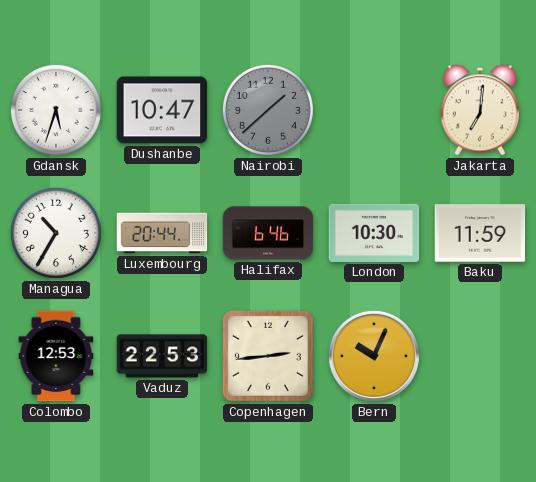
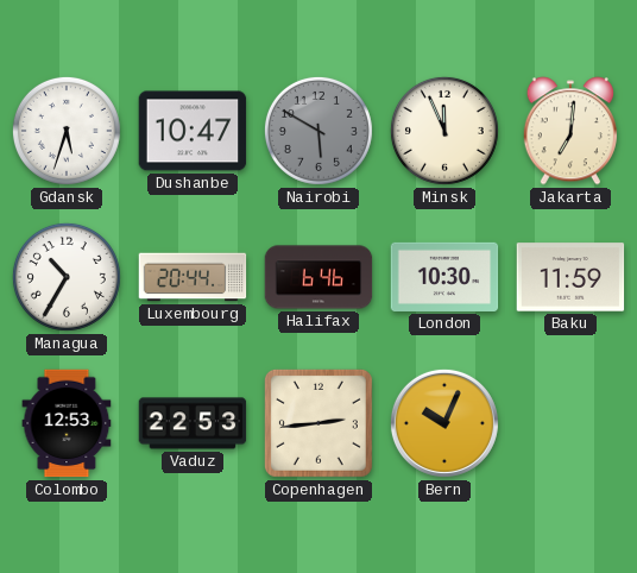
Nairobi: 1:38 -> 5:50
Minsk: none -> 11:56
